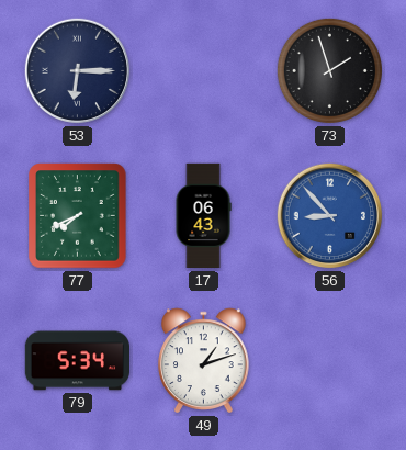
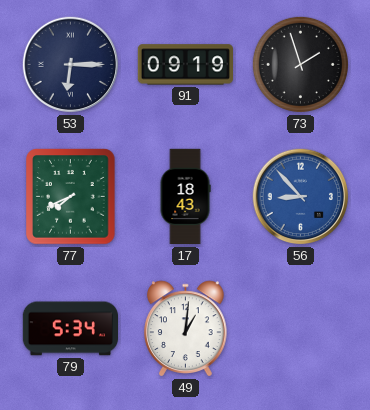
91: none -> 09:19
17: 06:43 -> 18:43
49: 1:12 -> 1:01
